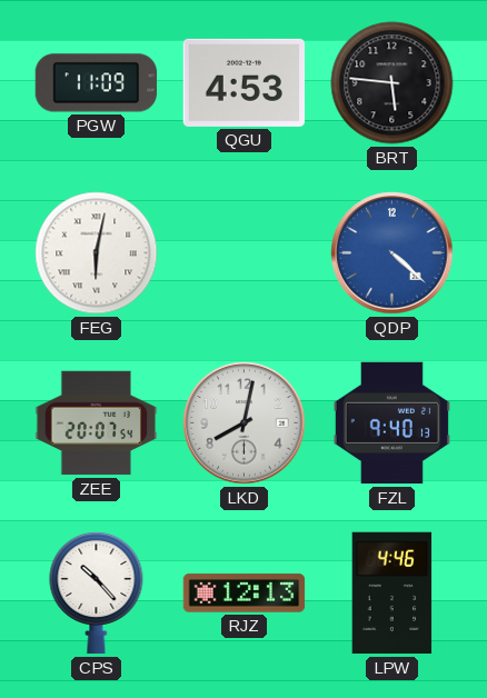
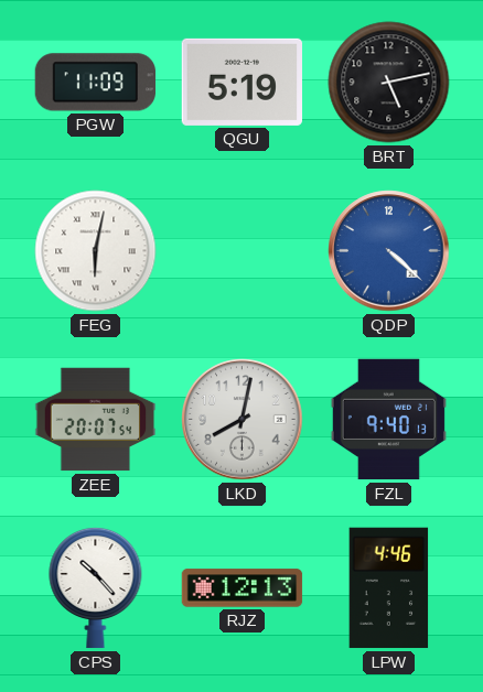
QGU: 4:53 -> 5:19
BRT: 5:46 -> 5:13
